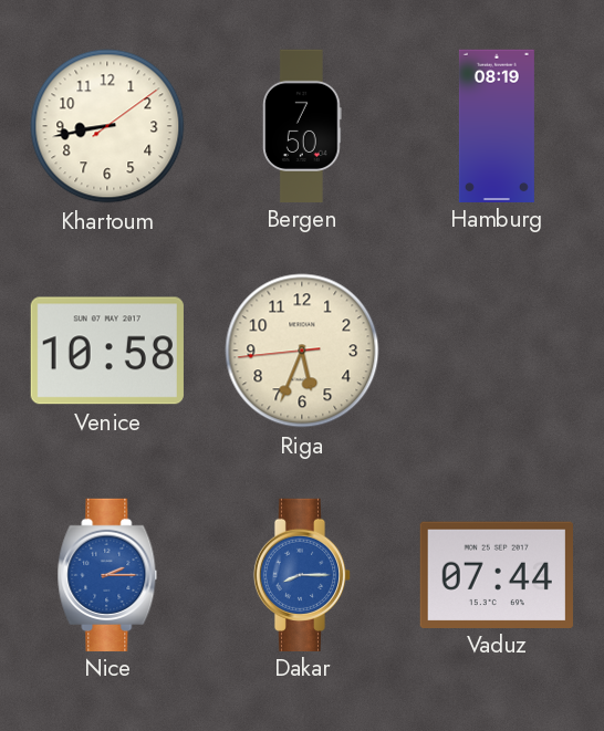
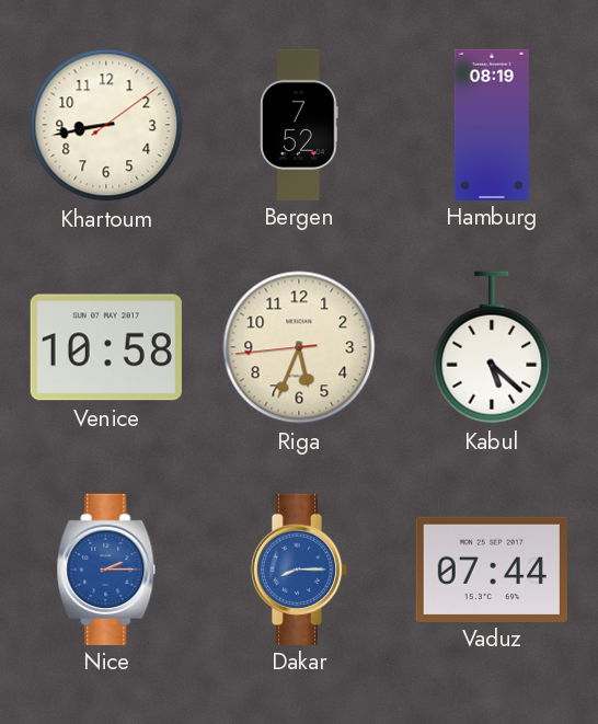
Bergen: 7:50 -> 7:52
Kabul: none -> 5:22
